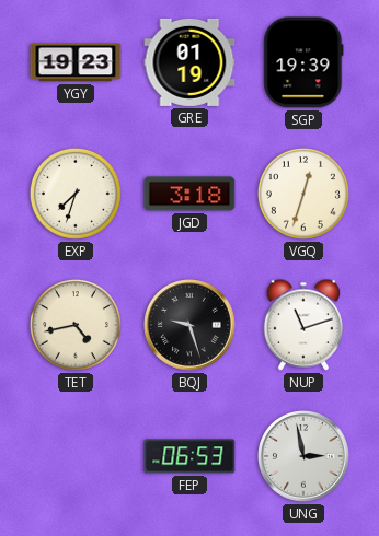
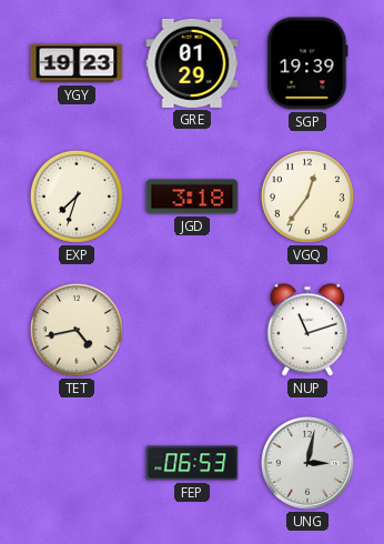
GRE: 01:19 -> 01:29
VGQ: 12:33 -> 12:36
BQJ: 9:27 -> none
UNG: 2:58 -> 3:02
